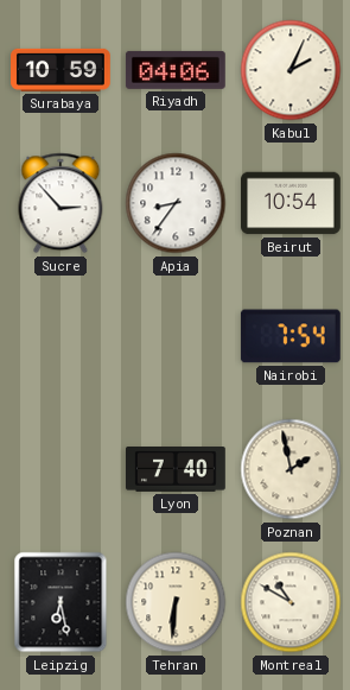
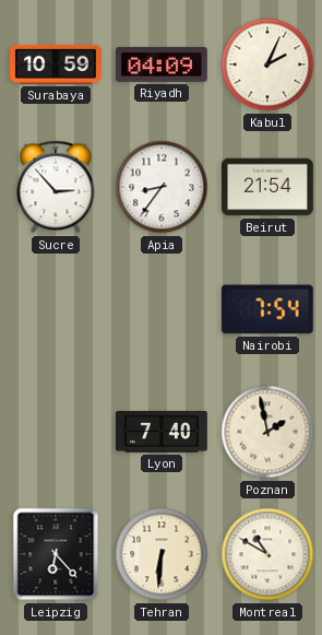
Riyadh: 04:06 -> 04:09
Beirut: 10:54 -> 21:54
Leipzig: 6:28 -> 6:23
